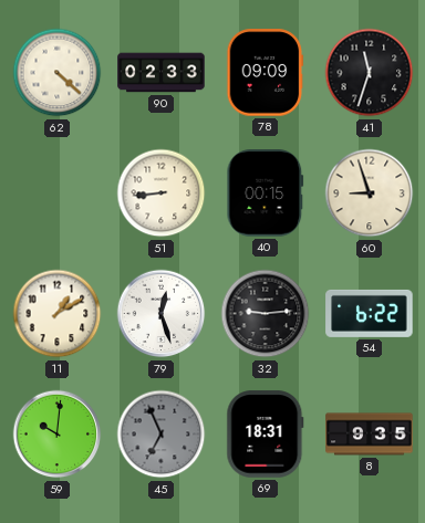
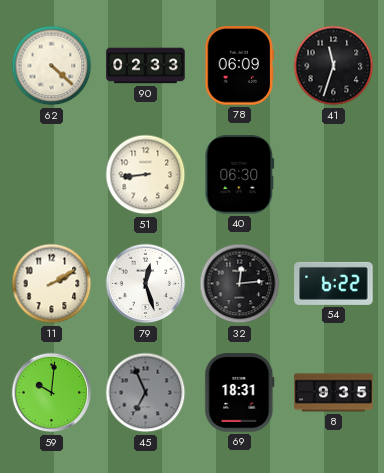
78: 09:09 -> 06:09
40: 00:15 -> 06:30
60: 8:57 -> none
11: 1:10 -> 2:10
32: 9:14 -> 12:14
